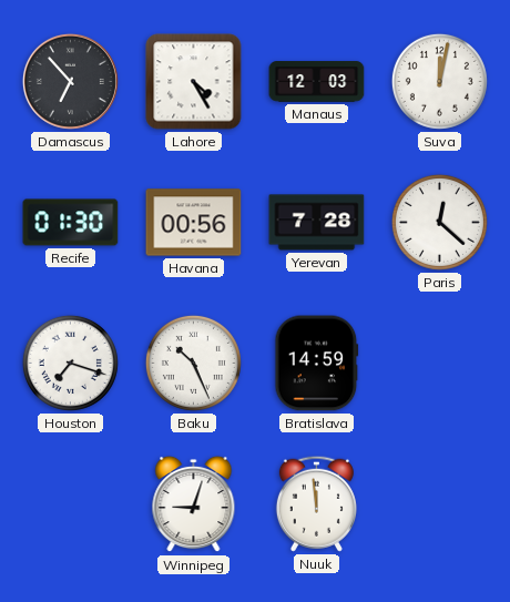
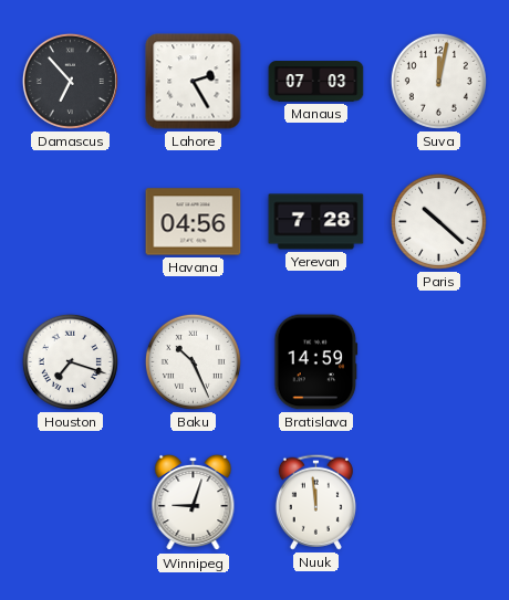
Lahore: 4:25 -> 2:25
Manaus: 12:03 -> 07:03
Recife: 01:30 -> none
Havana: 00:56 -> 04:56
Paris: 12:22 -> 10:22
